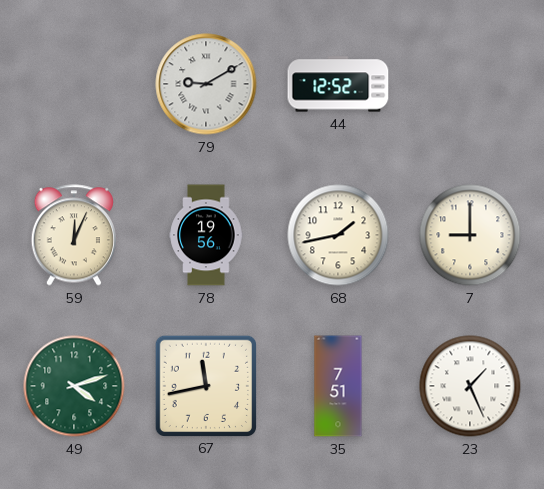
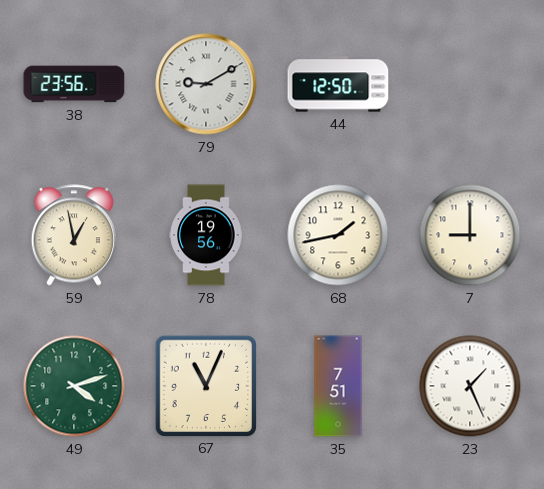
38: none -> 23:56
44: 12:52 -> 12:50
59: 12:04 -> 12:58
67: 11:43 -> 11:04
